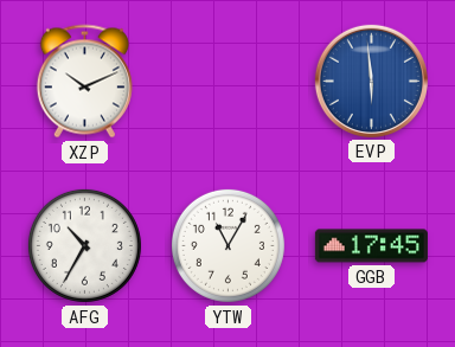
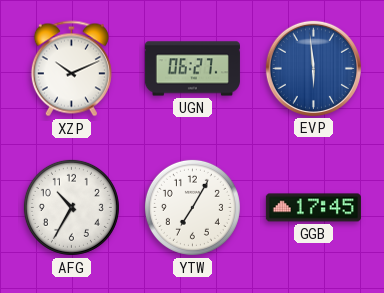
UGN: none -> 06:27
YTW: 11:05 -> 7:05
